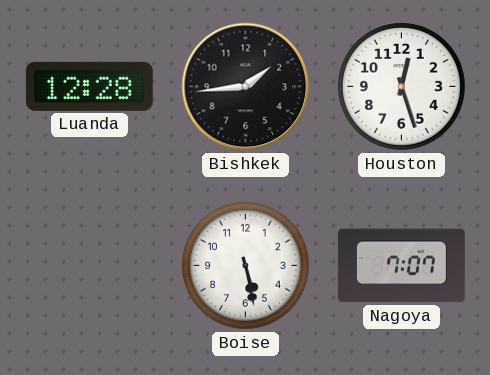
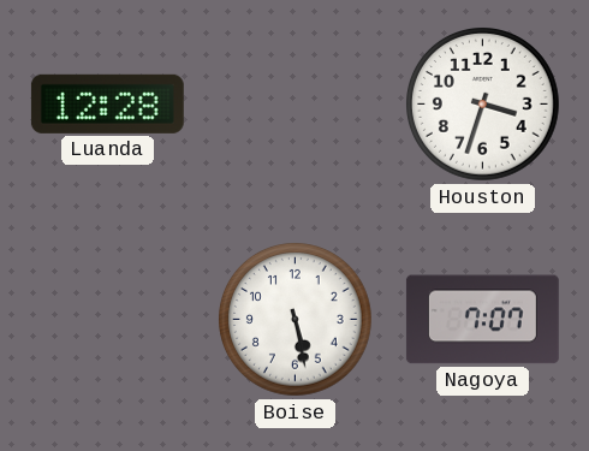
Bishkek: 1:44 -> none
Houston: 12:27 -> 3:33
